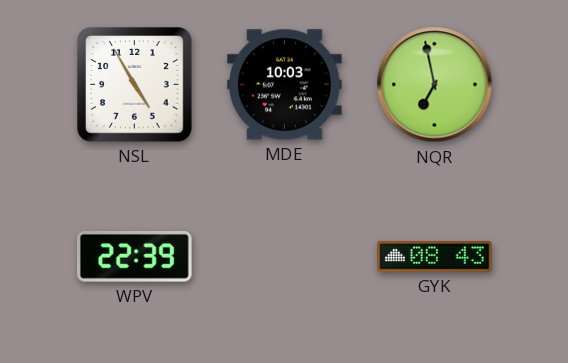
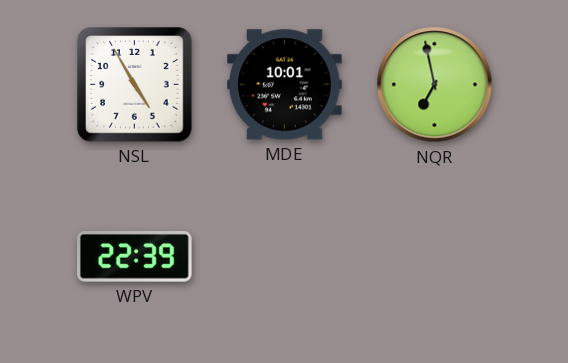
MDE: 10:03 -> 10:01
GYK: 08:43 -> none
